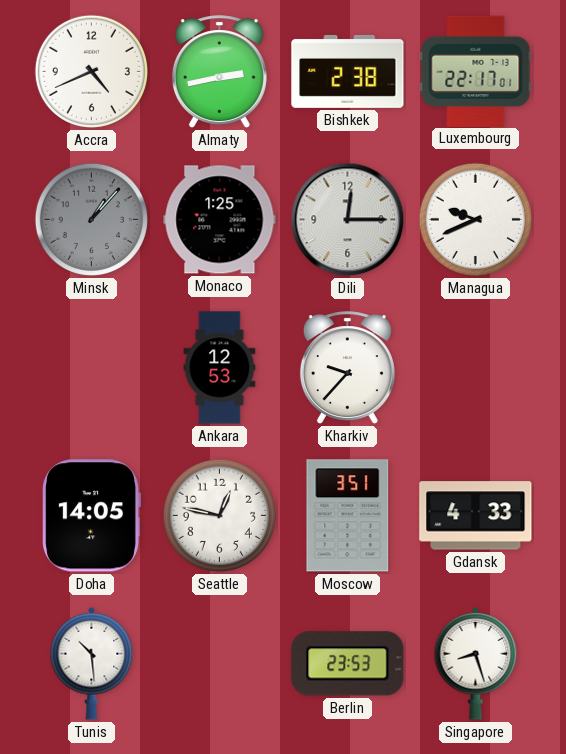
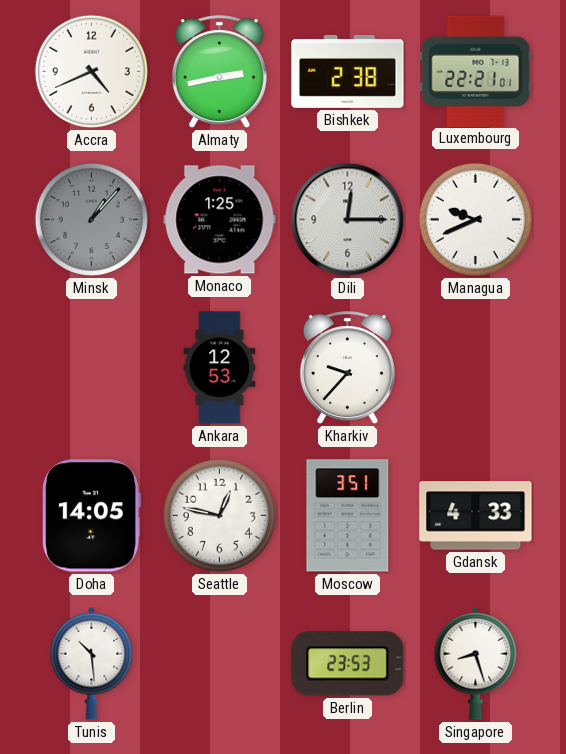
Luxembourg: 22:17 -> 22:21
